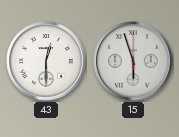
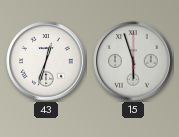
43: 12:30 -> 12:33
